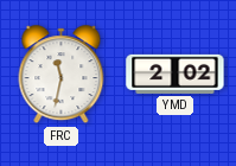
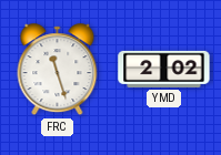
FRC: 11:32 -> 11:27
